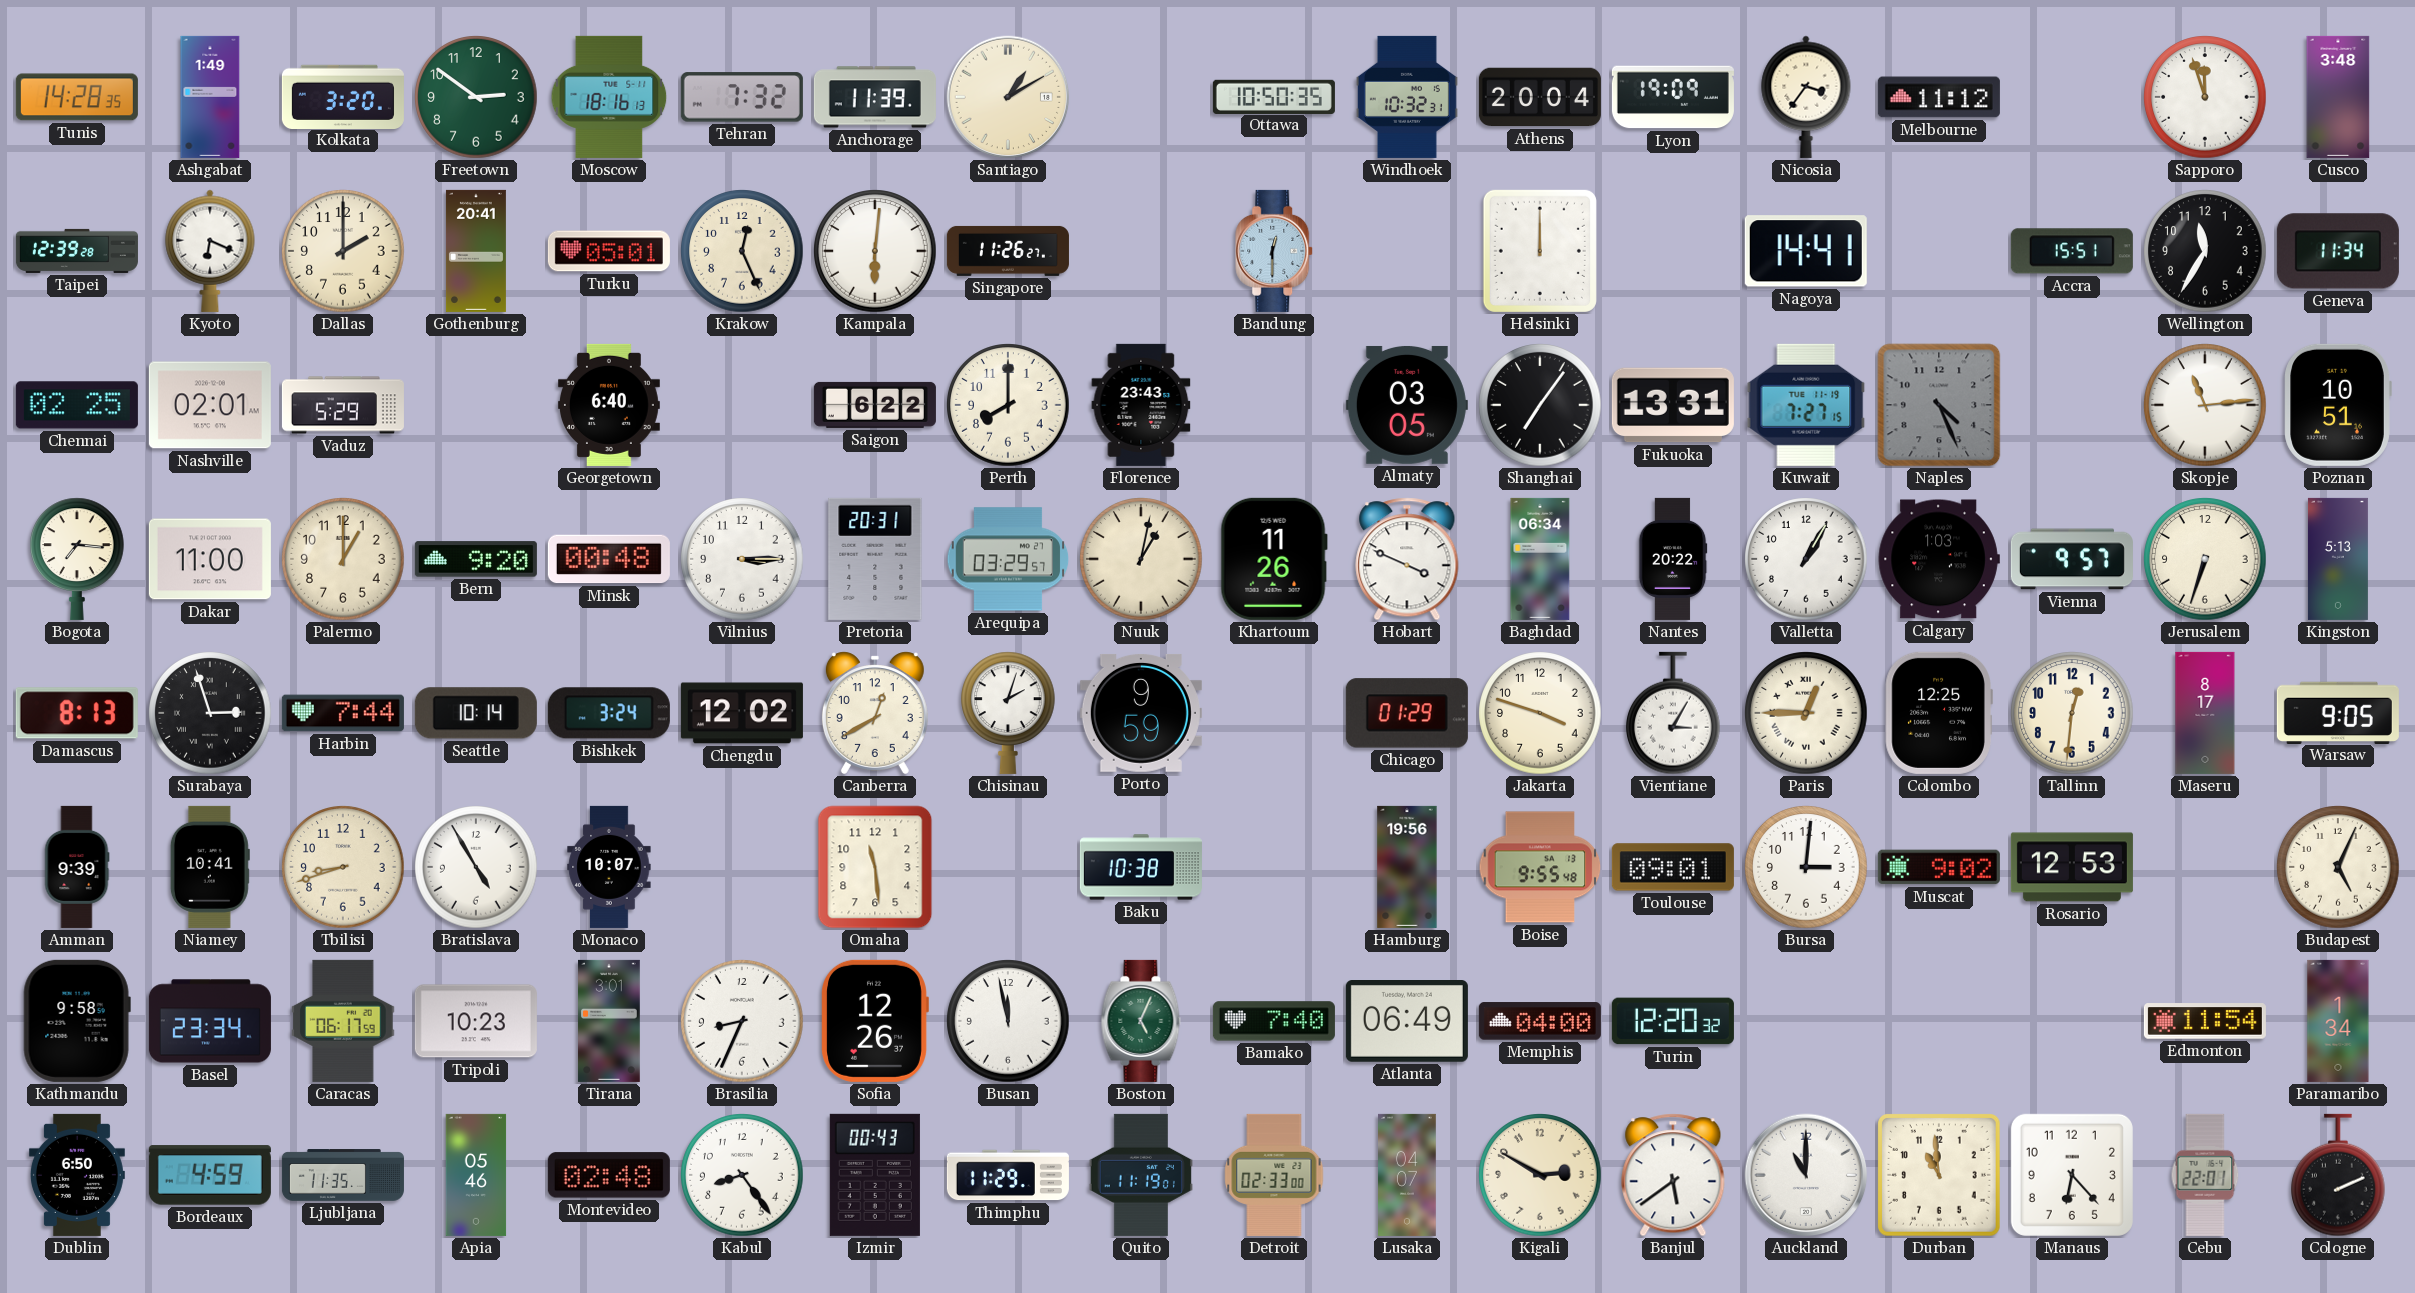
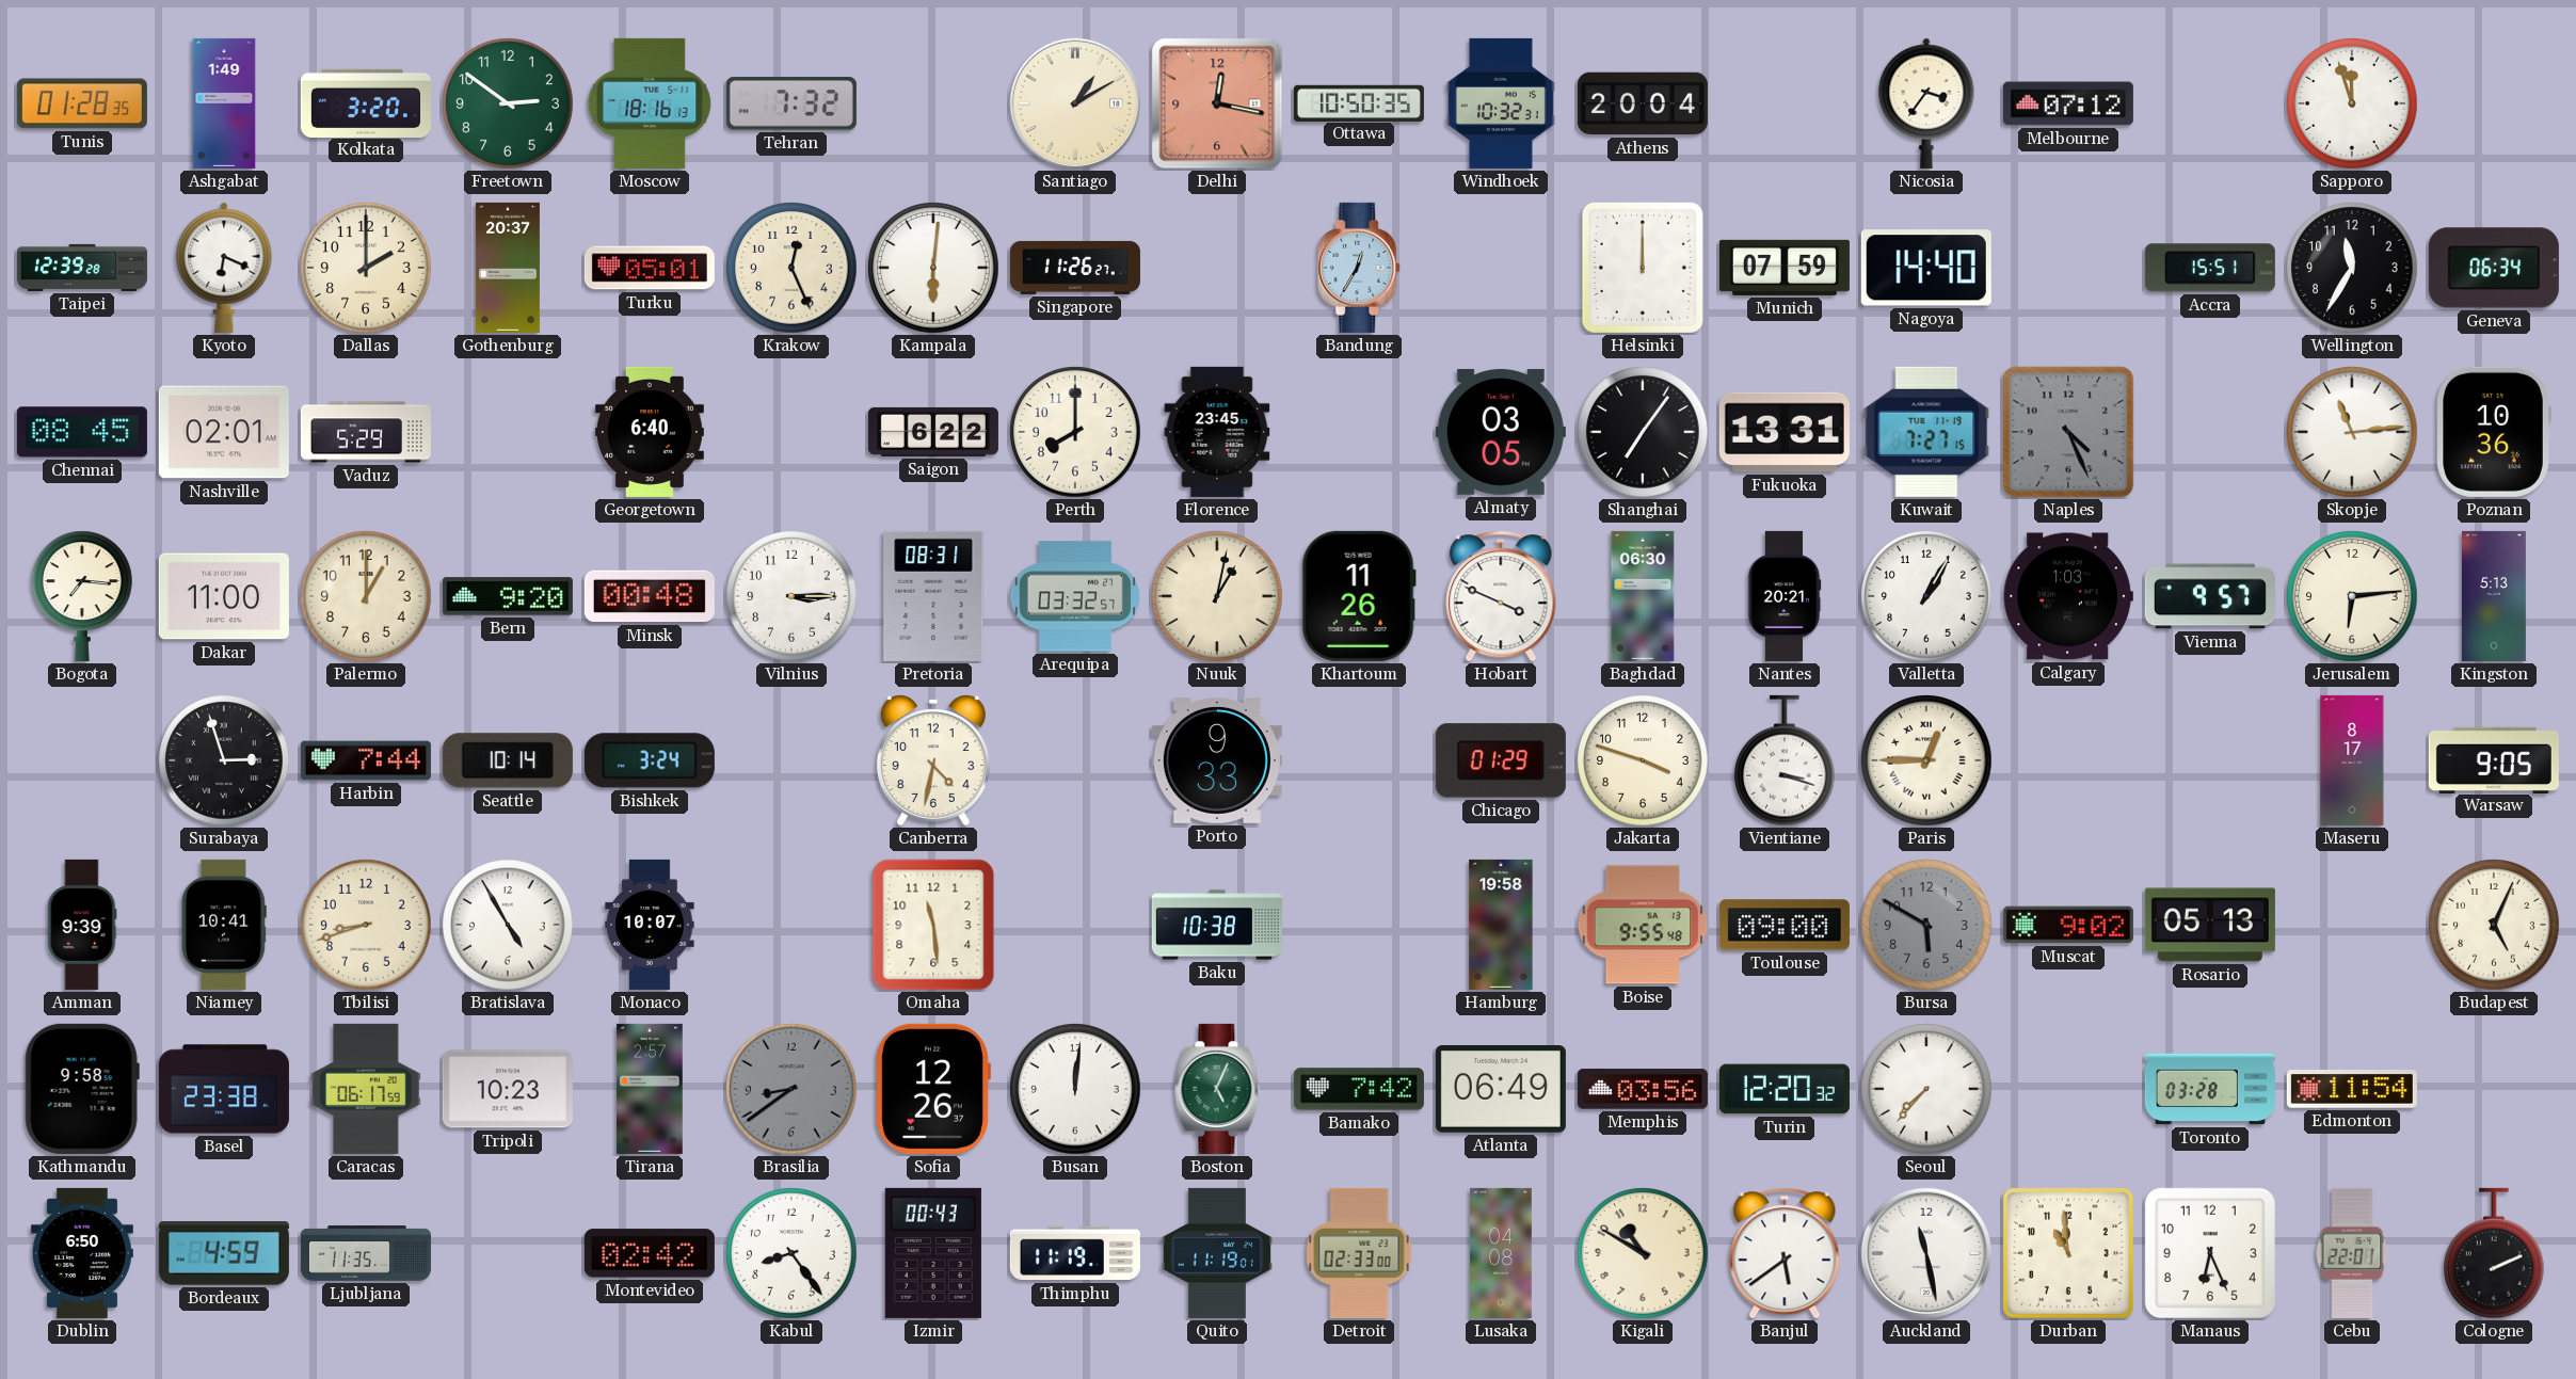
Tunis: 14:28 -> 01:28
Anchorage: 11:39 -> none
Delhi: none -> 12:17
Lyon: 19:09 -> none
Melbourne: 11:12 -> 07:12
Cusco: 3:48 -> none
Gothenburg: 20:41 -> 20:37
Bandung: 12:30 -> 12:35
Munich: none -> 07:59
Nagoya: 14:41 -> 14:40
Geneva: 11:34 -> 06:34
Chennai: 02:25 -> 08:45
Florence: 23:43 -> 23:45
Poznan: 10:51 -> 10:36
Pretoria: 20:31 -> 08:31
Arequipa: 03:29 -> 03:32
Baghdad: 06:34 -> 06:30
Nantes: 20:22 -> 20:21
Jerusalem: 6:33 -> 6:14
Damascus: 8:13 -> none
Chengdu: 12:02 -> none
Canberra: 12:40 -> 4:32
Chisinau: 2:03 -> none
Porto: 9:59 -> 9:33
Vientiane: 3:05 -> 3:18
Colombo: 12:25 -> none
Tallinn: 12:31 -> none
Hamburg: 19:56 -> 19:58
Toulouse: 09:01 -> 09:00
Bursa: 3:01 -> 5:50
Bursa dial: white -> grey
Rosario: 12:53 -> 05:13
Basel: 23:34 -> 23:38
Tirana: 3:01 -> 2:57
Brasilia: 8:34 -> 8:39
Brasilia dial: white -> grey
Busan: 11:58 -> 12:01
Bamako: 7:40 -> 7:42
Memphis: 04:00 -> 03:56
Seoul: none -> 7:37
Toronto: none -> 03:28
Paramaribo: 1:34 -> none
Apia: 05:46 -> none
Montevideo: 02:48 -> 02:42
Thimphu: 11:29 -> 11:19
Lusaka: 04:07 -> 04:08
Kigali: 2:50 -> 10:50
Auckland: 11:00 -> 11:28
Manaus: 6:23 -> 6:26
